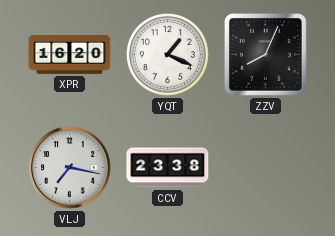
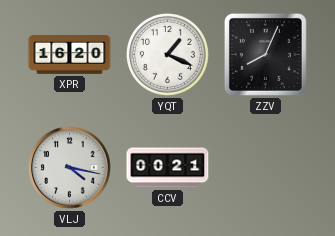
VLJ: 7:17 -> 4:17
CCV: 23:38 -> 00:21
